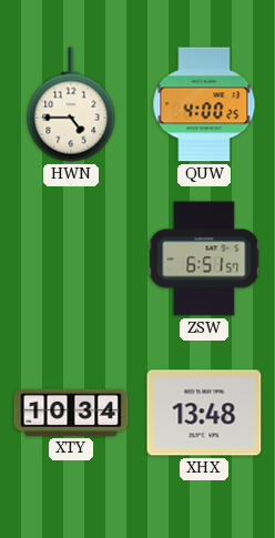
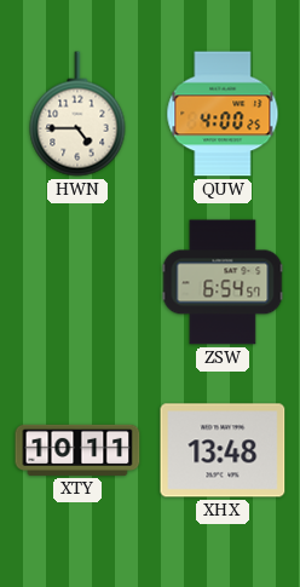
ZSW: 6:51 -> 6:54
XTY: 10:34 -> 10:11
